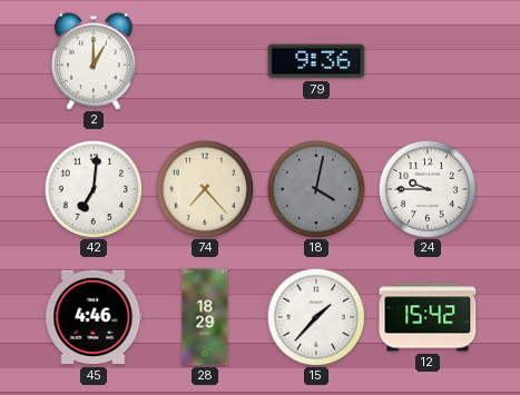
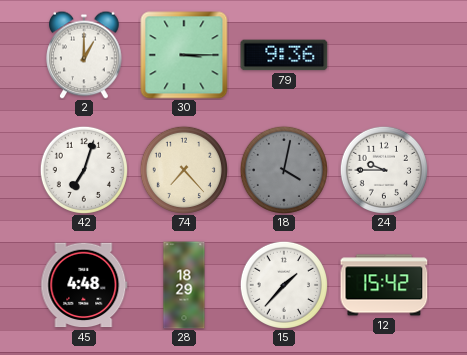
30: none -> 3:15
42: 7:01 -> 7:03
45: 4:46 -> 4:48
